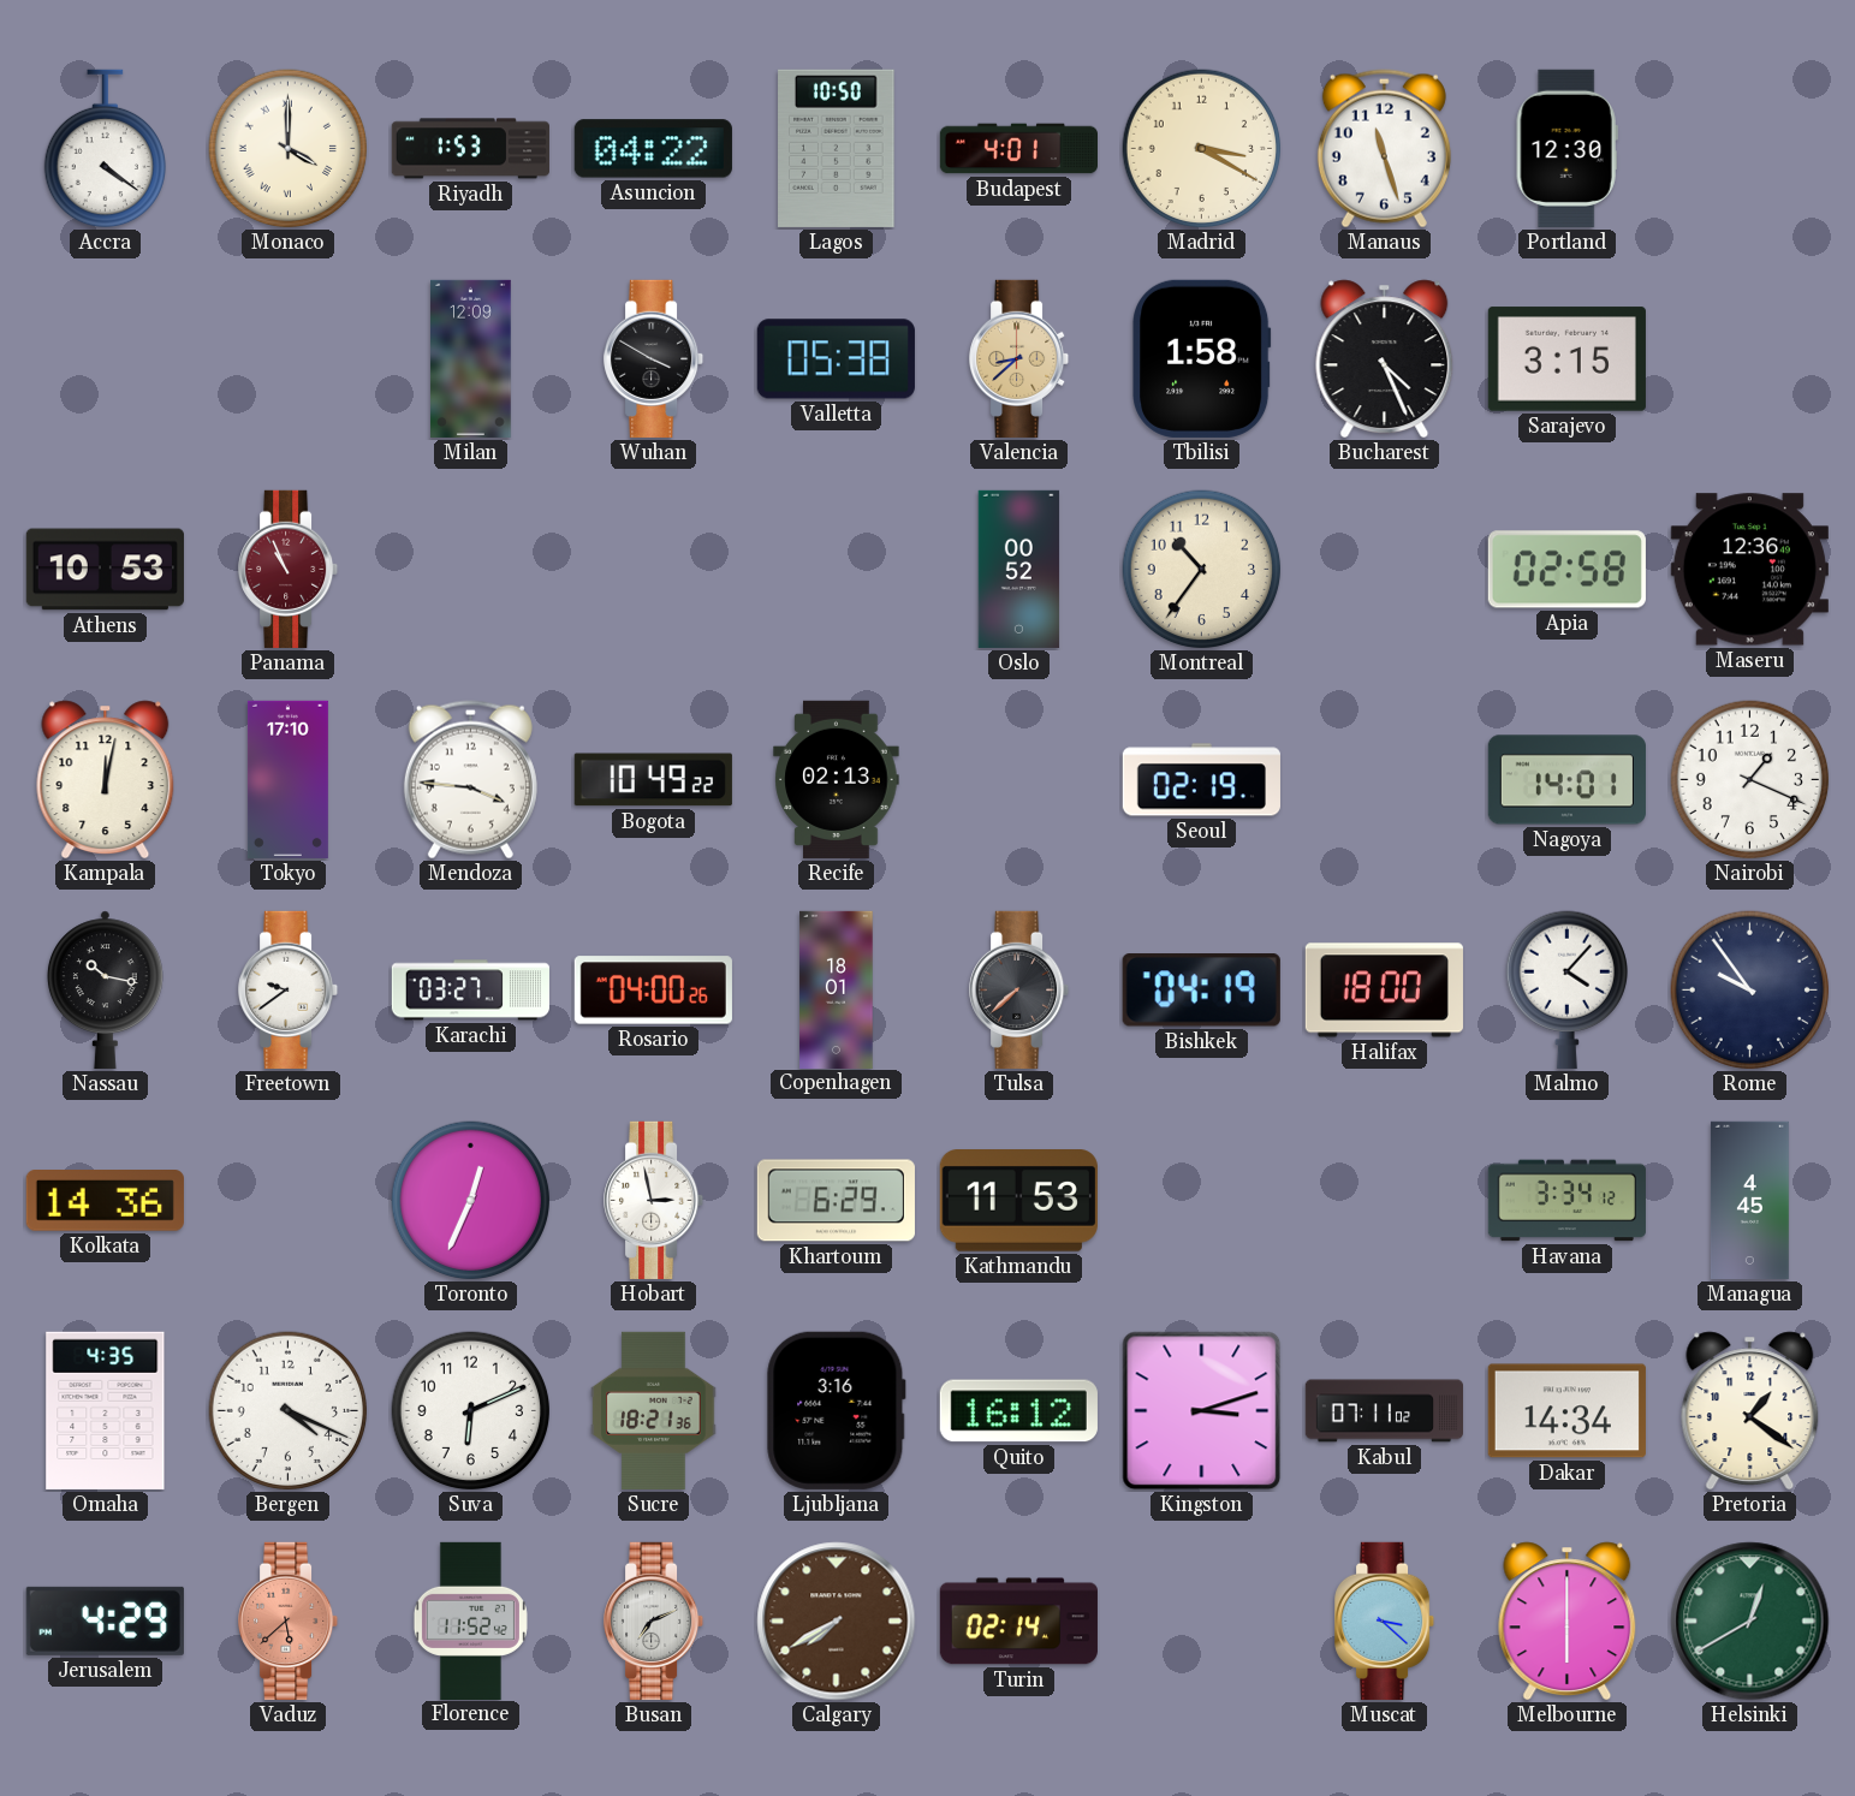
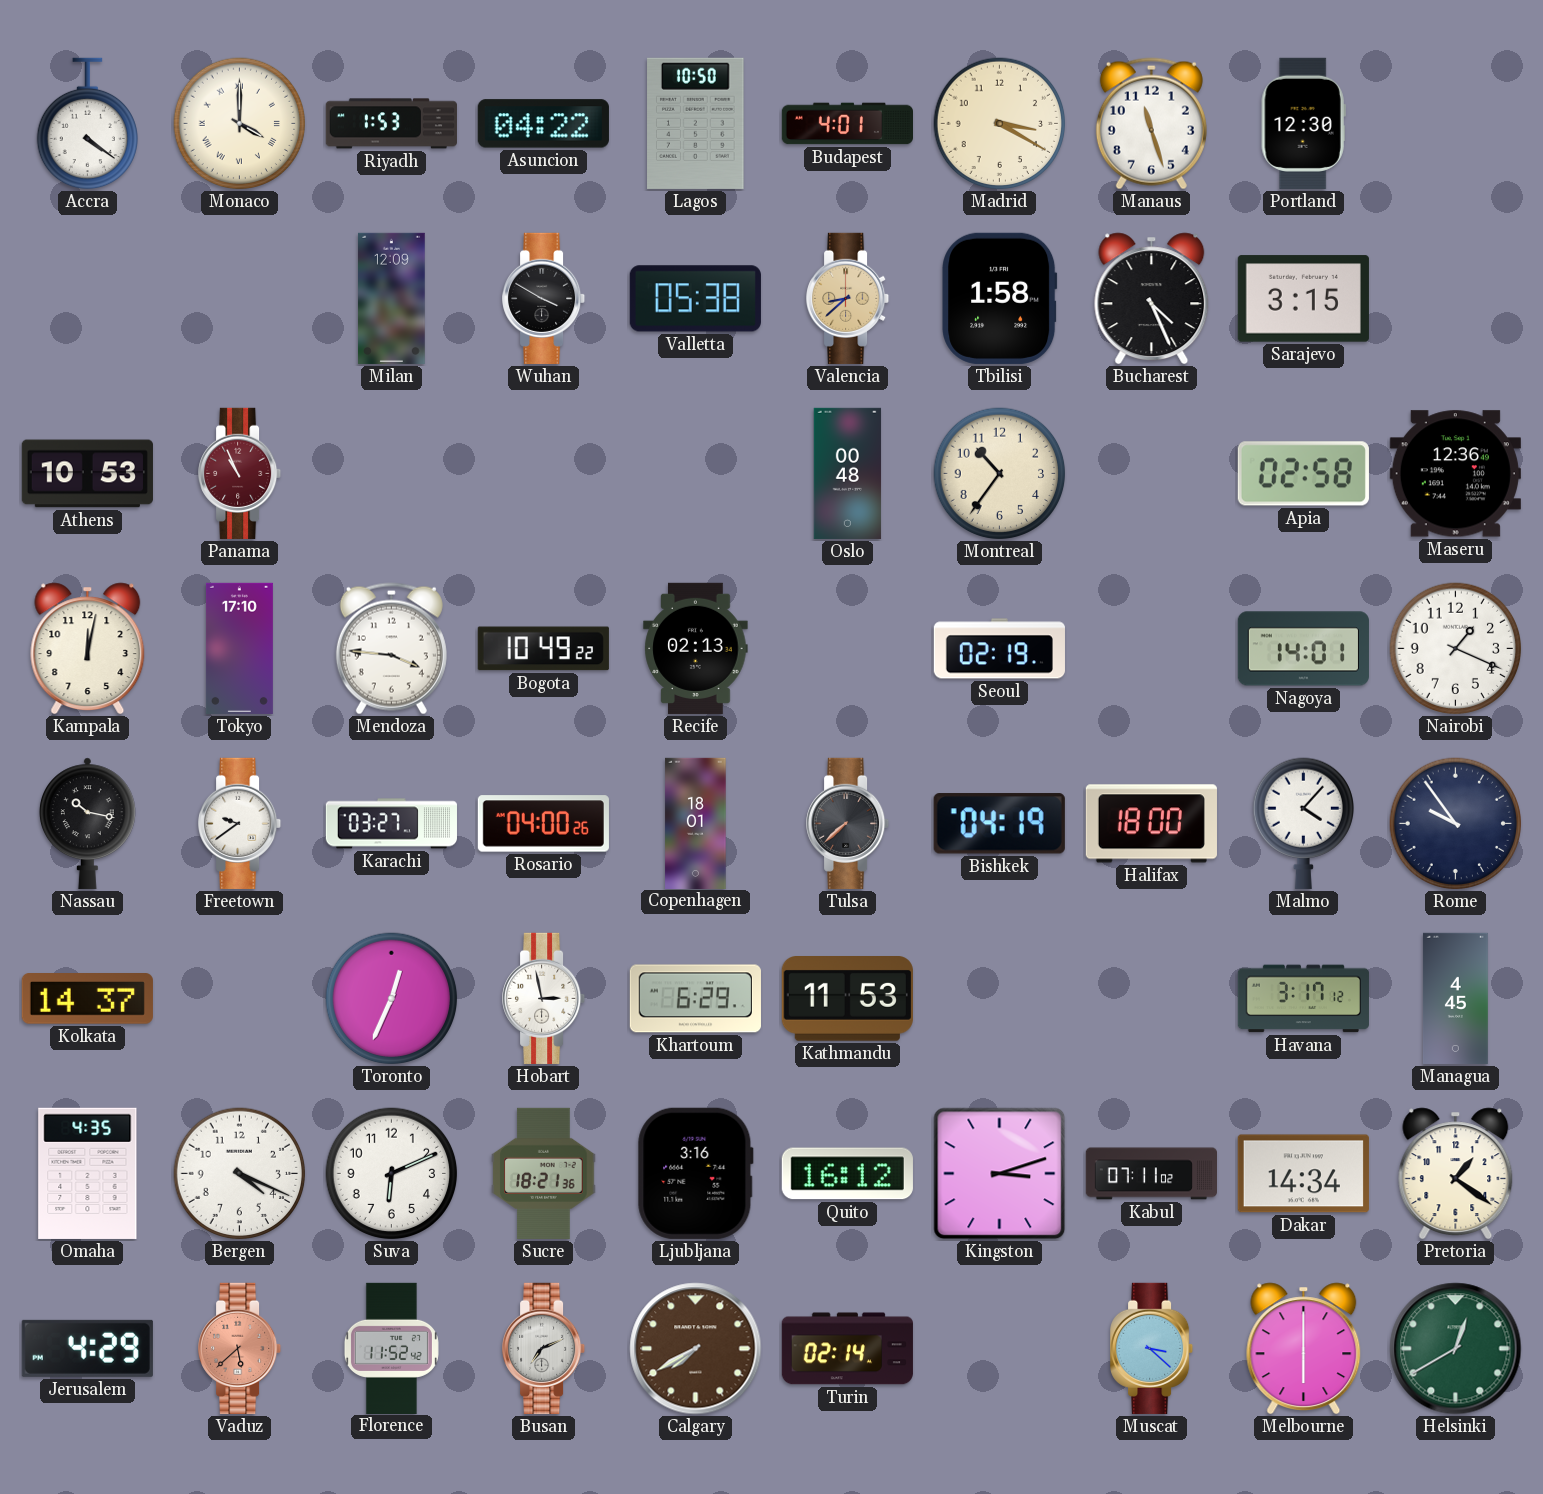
Oslo: 00:52 -> 00:48
Kolkata: 14:36 -> 14:37
Havana: 3:34 -> 3:17
